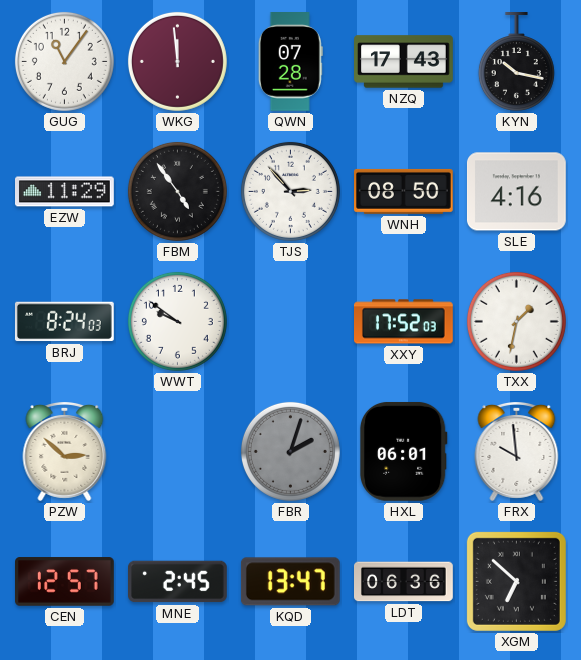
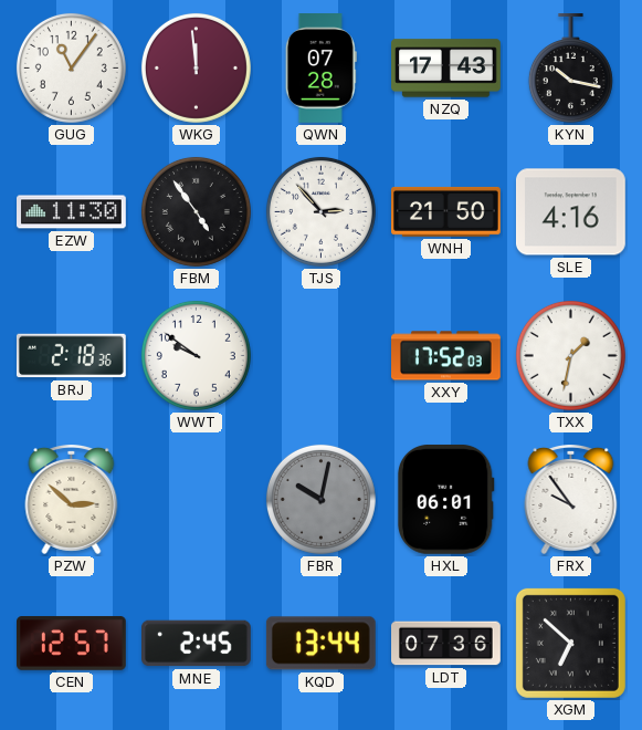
EZW: 11:29 -> 11:30
WNH: 08:50 -> 21:50
BRJ: 8:24 -> 2:18
FBR: 2:03 -> 10:02
FRX: 9:59 -> 9:54
KQD: 13:47 -> 13:44
LDT: 06:36 -> 07:36
